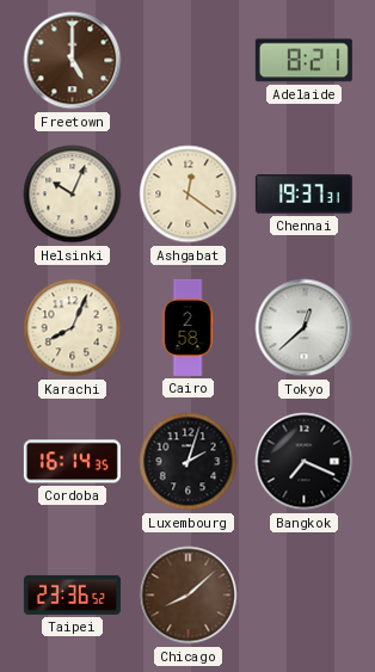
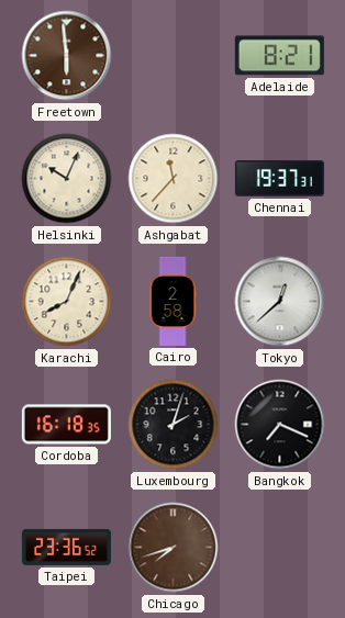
Freetown: 5:00 -> 5:59
Ashgabat: 12:21 -> 11:37
Cordoba: 16:14 -> 16:18
Chicago: 8:08 -> 7:42
